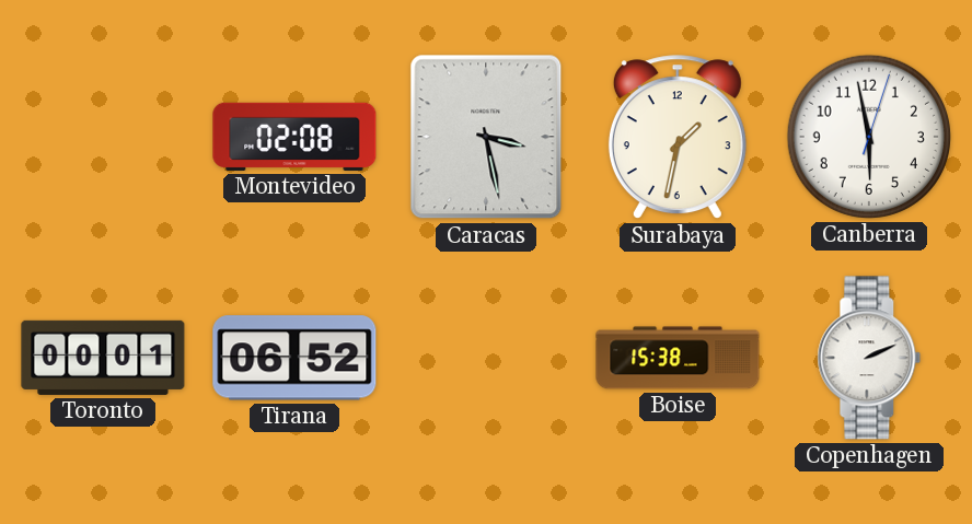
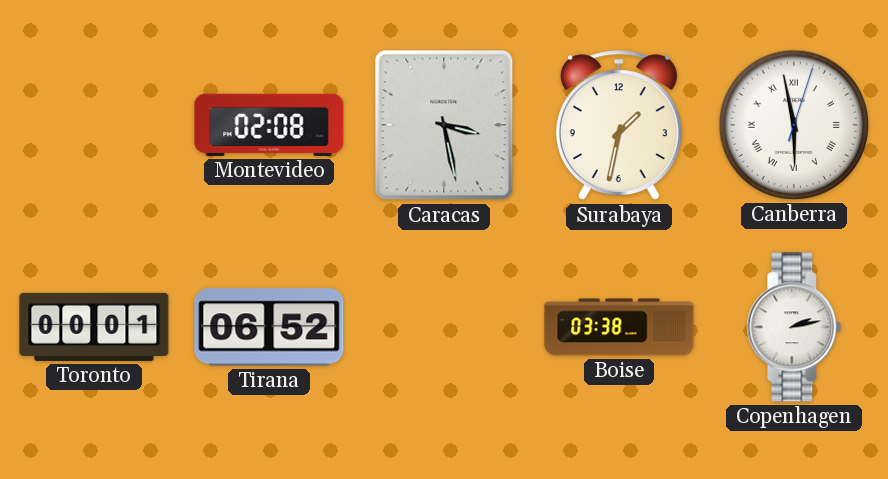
Canberra numerals: Arabic -> Roman
Boise: 15:38 -> 03:38
Copenhagen: 2:11 -> 2:13
